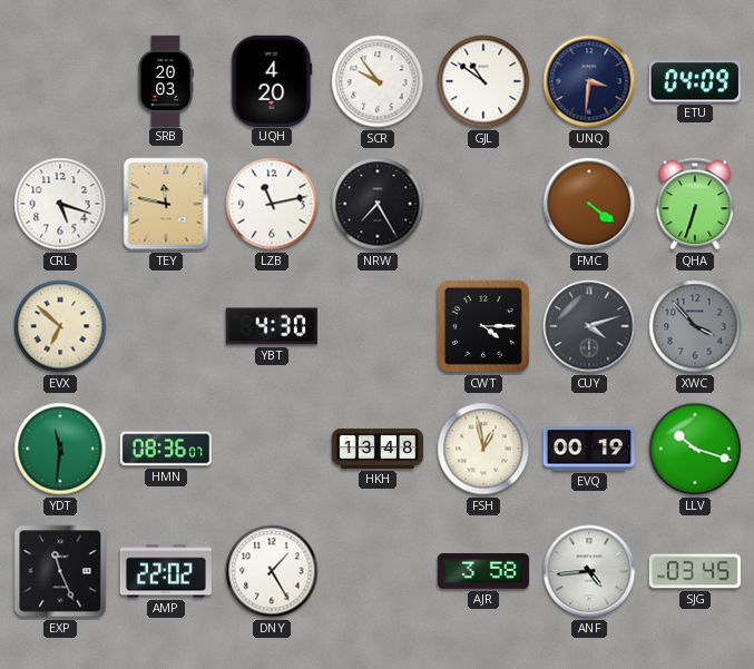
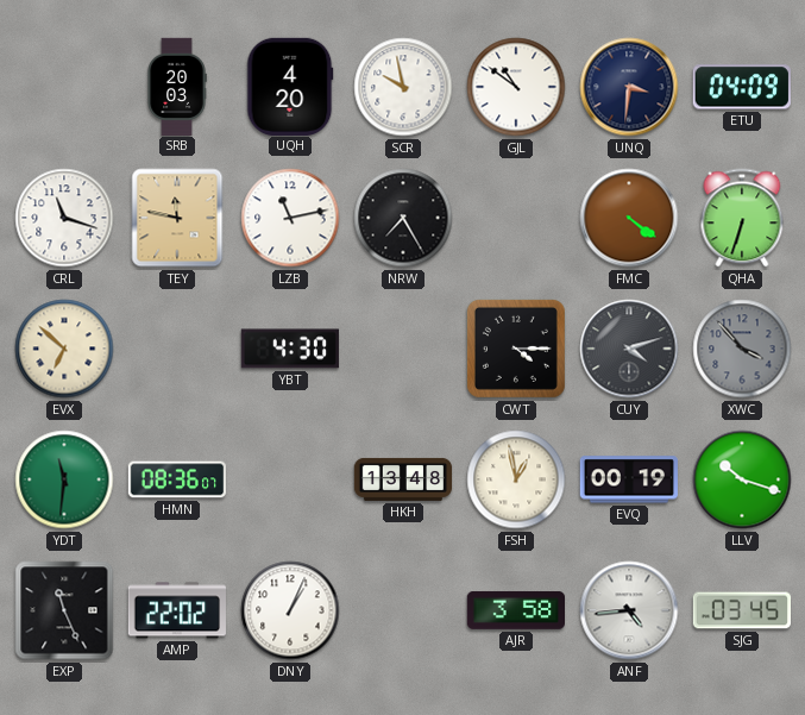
SCR: 9:54 -> 9:58
CRL: 5:18 -> 11:18
DNY: 1:25 -> 1:04
